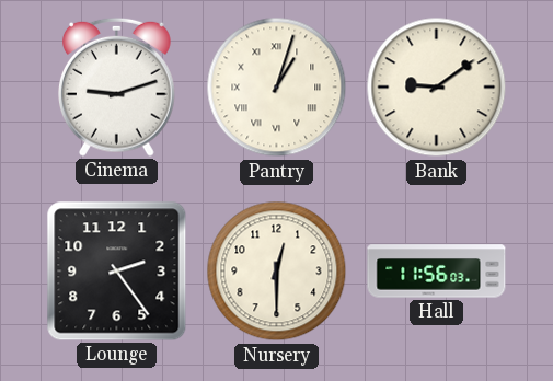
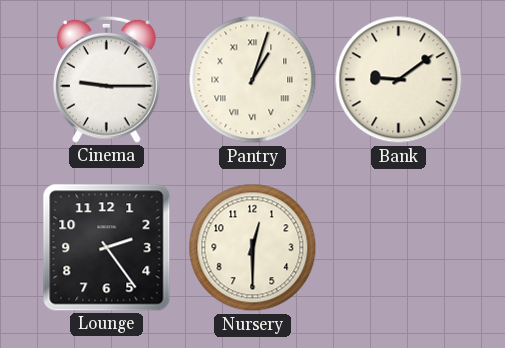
Cinema: 9:12 -> 9:15
Hall: 11:56 -> none
